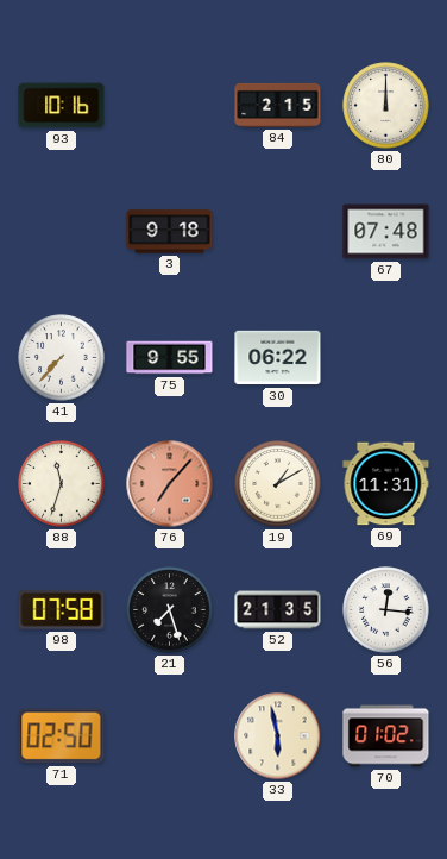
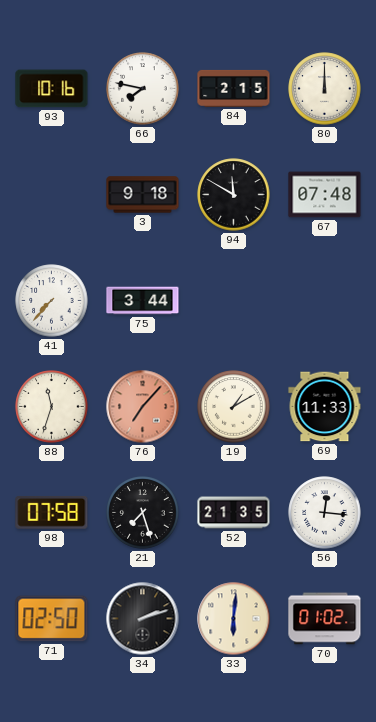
66: none -> 7:47
94: none -> 11:50
75: 9:55 -> 3:44
30: 06:22 -> none
69: 11:31 -> 11:33
34: none -> 2:12
33: 5:58 -> 6:01
